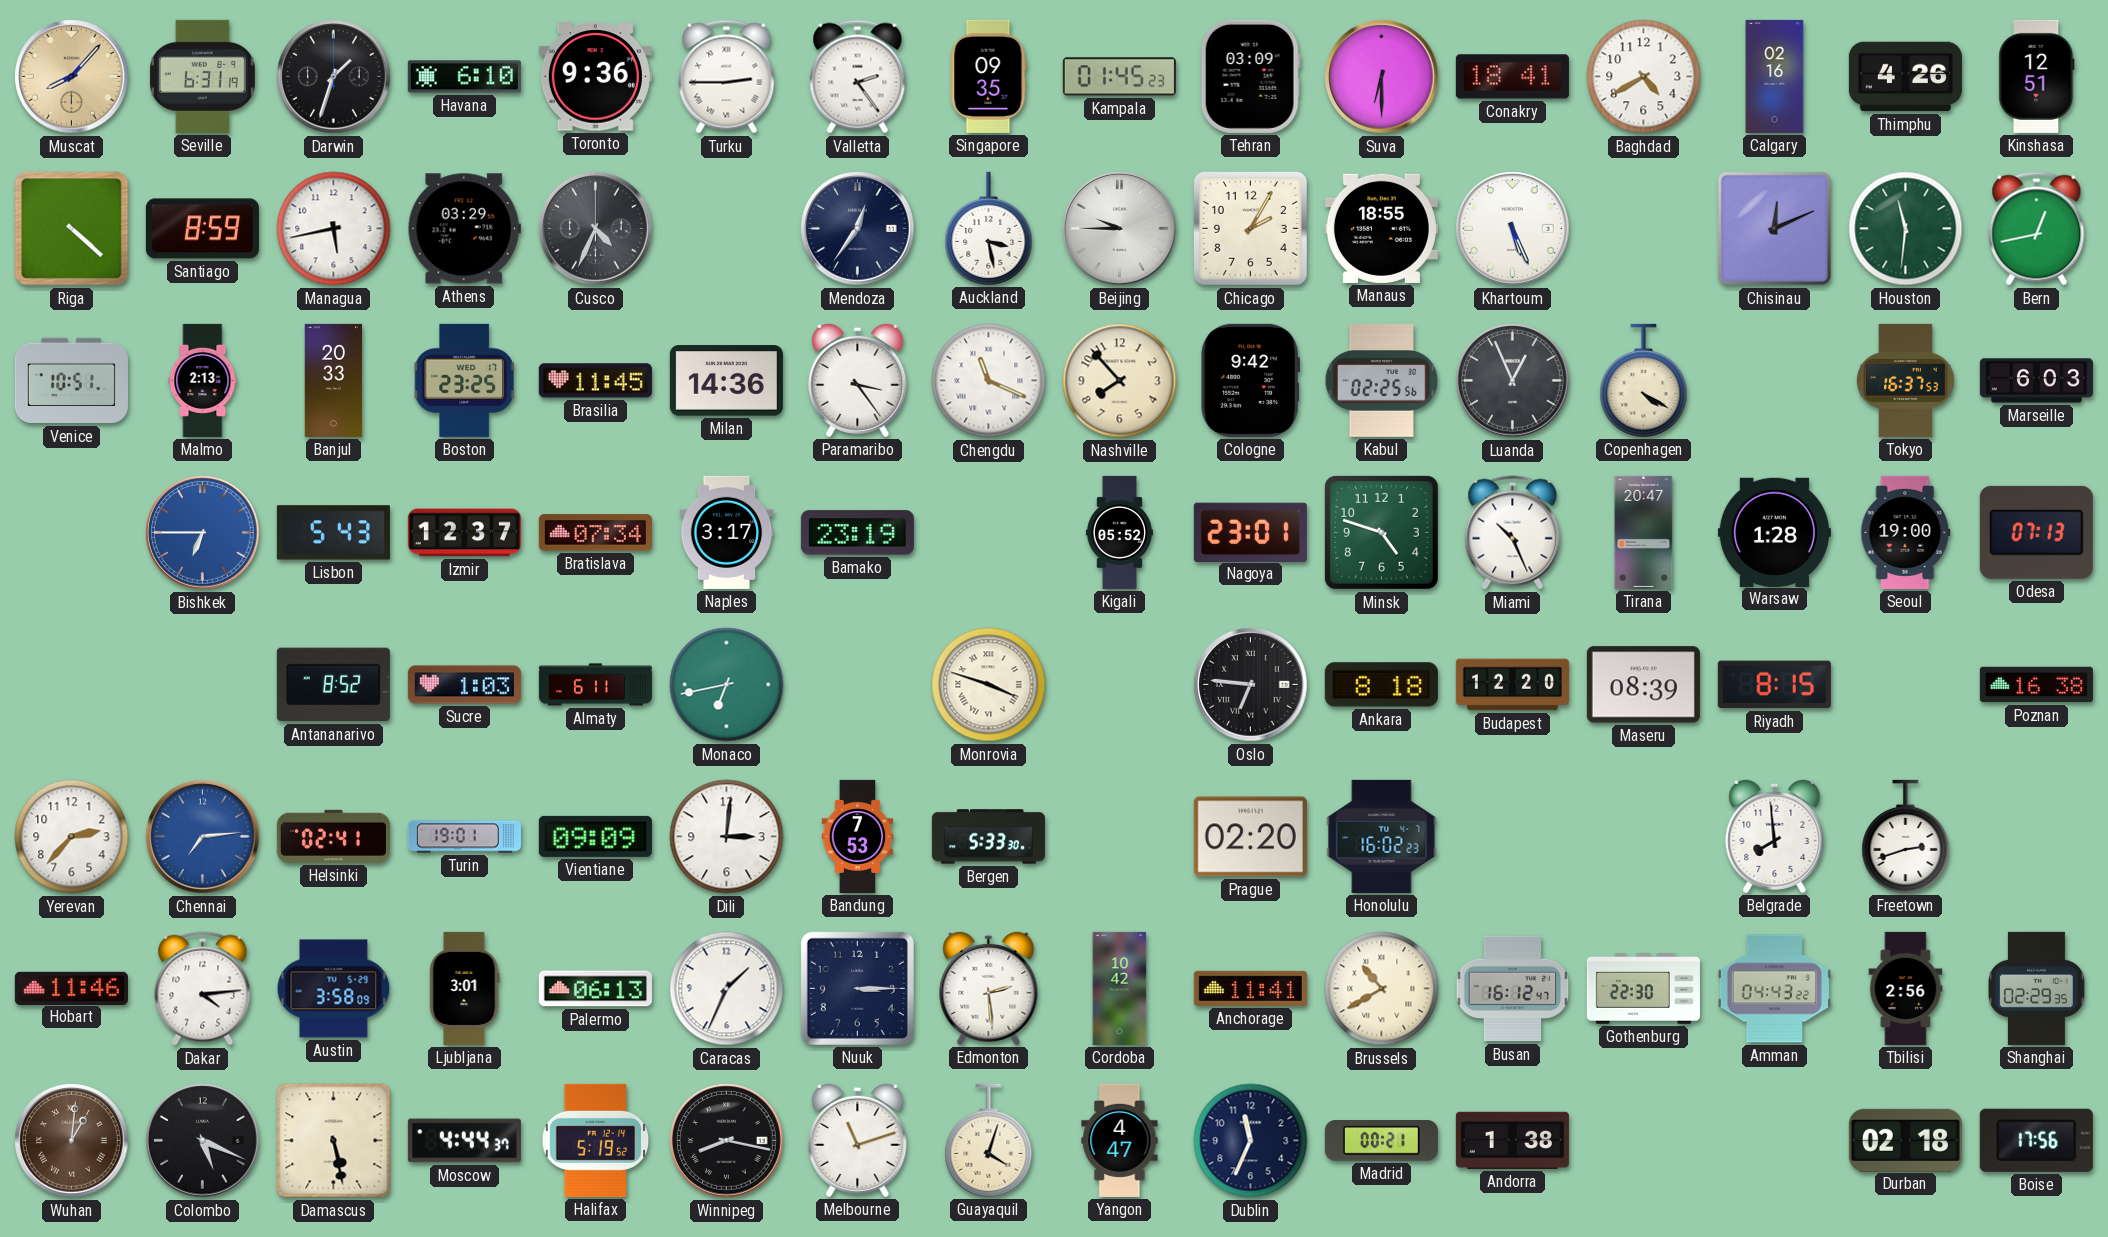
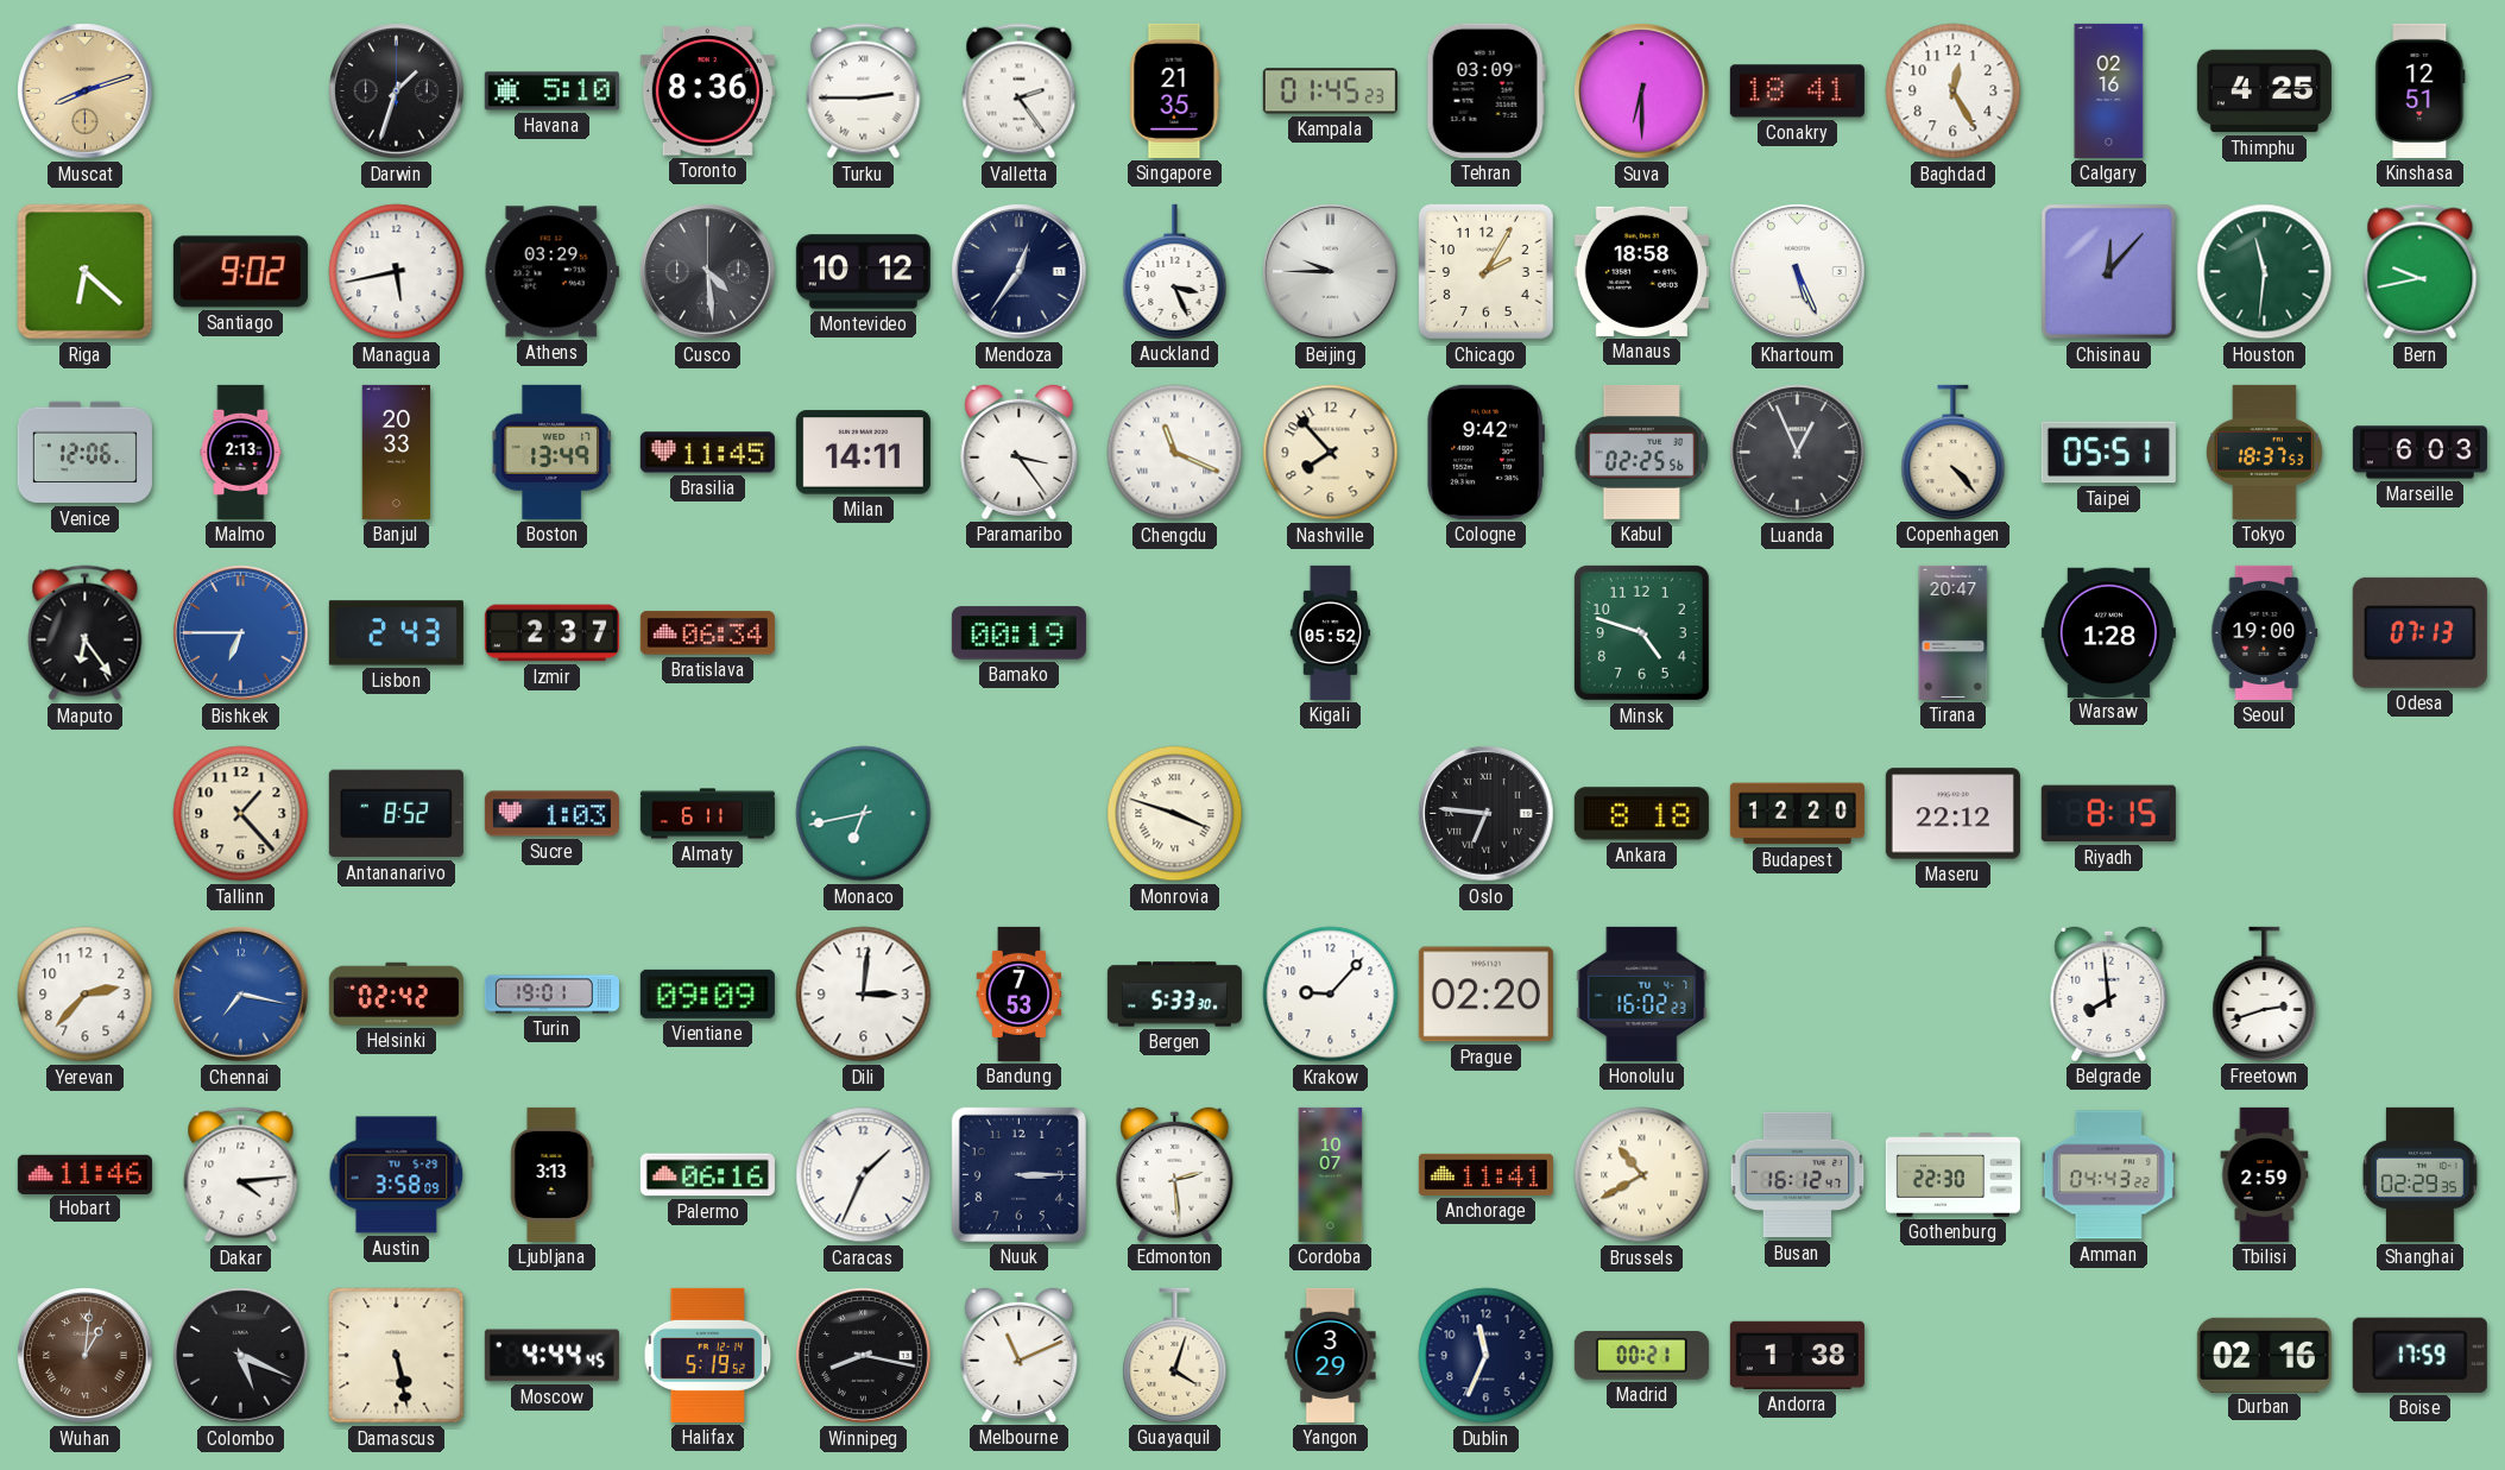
Muscat: 8:07 -> 8:12
Seville: 6:31 -> none
Havana: 6:10 -> 5:10
Toronto: 9:36 -> 8:36
Singapore: 09:35 -> 21:35
Baghdad: 4:40 -> 12:25
Thimphu: 4:26 -> 4:25
Riga: 4:22 -> 6:22
Santiago: 8:59 -> 9:02
Cusco: 4:34 -> 4:29
Montevideo: none -> 10:12
Auckland: 3:28 -> 3:26
Manaus: 18:55 -> 18:58
Chisinau: 12:11 -> 12:07
Bern: 12:43 -> 9:43
Venice: 10:51 -> 12:06
Boston: 23:25 -> 13:49
Milan: 14:36 -> 14:11
Copenhagen: 4:20 -> 4:23
Taipei: none -> 05:51
Tokyo: 16:37 -> 18:37
Maputo: none -> 6:24
Lisbon: 5:43 -> 2:43
Izmir: 12:37 -> 2:37
Bratislava: 07:34 -> 06:34
Naples: 3:17 -> none
Bamako: 23:19 -> 00:19
Nagoya: 23:01 -> none
Miami: 10:26 -> none
Tallinn: none -> 1:23
Maseru: 08:39 -> 22:12
Poznan: 16:38 -> none
Chennai: 7:14 -> 7:17
Helsinki: 02:41 -> 02:42
Krakow: none -> 9:07
Ljubljana: 3:01 -> 3:13
Palermo: 06:13 -> 06:16
Cordoba: 10:42 -> 10:07
Tbilisi: 2:56 -> 2:59
Moscow: 4:44:37 -> 4:44:45
Melbourne: 11:12 -> 11:11
Yangon: 4:47 -> 3:29
Durban: 02:18 -> 02:16
Boise: 17:56 -> 17:59
